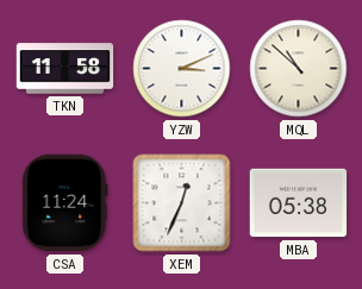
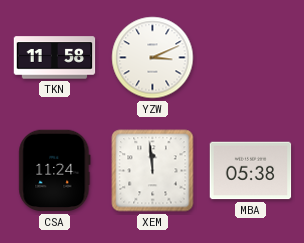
MQL: 10:52 -> none
XEM: 12:34 -> 11:59
